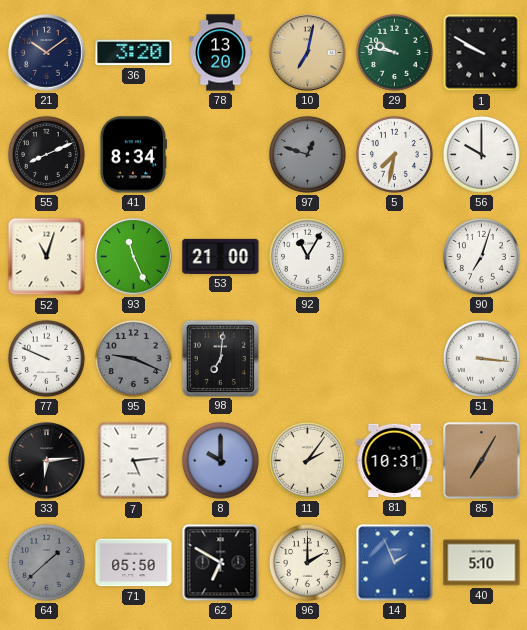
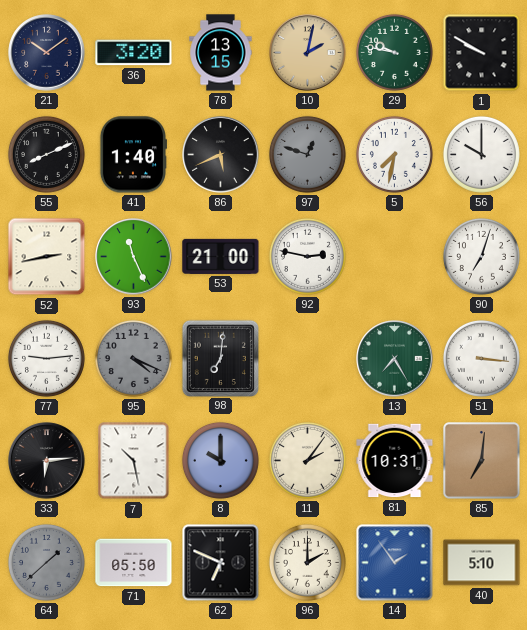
78: 13:20 -> 13:15
10: 7:02 -> 2:02
41: 8:34 -> 1:40
86: none -> 5:41
52: 11:03 -> 2:43
92: 11:05 -> 2:47
77: 9:49 -> 9:14
95: 9:19 -> 4:19
13: none -> 7:25
7: 5:14 -> 10:28
85: 7:05 -> 7:01
62: 6:50 -> 6:49
14: 1:56 -> 1:54
